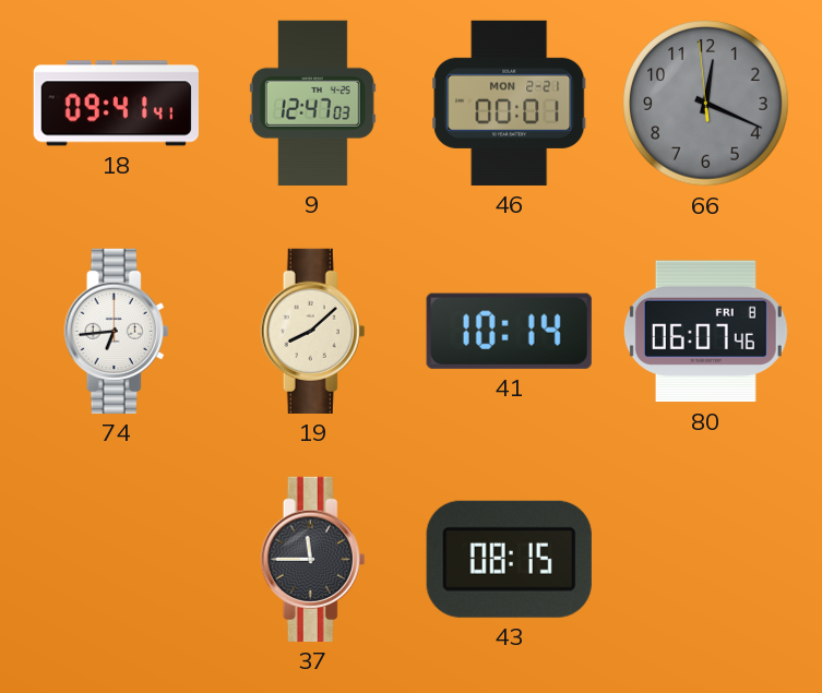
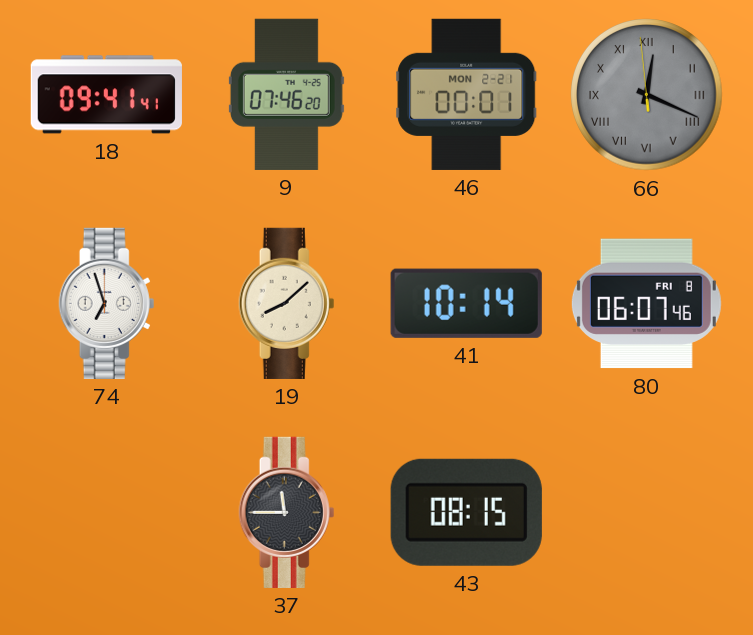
9: 12:47 -> 07:46
66 numerals: Arabic -> Roman
74: 6:44 -> 6:57
